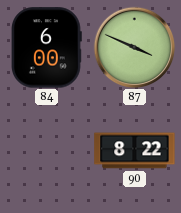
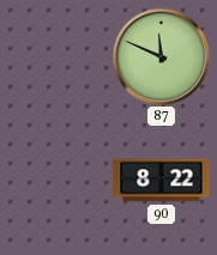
84: 6:00 -> none
87: 3:49 -> 11:49
